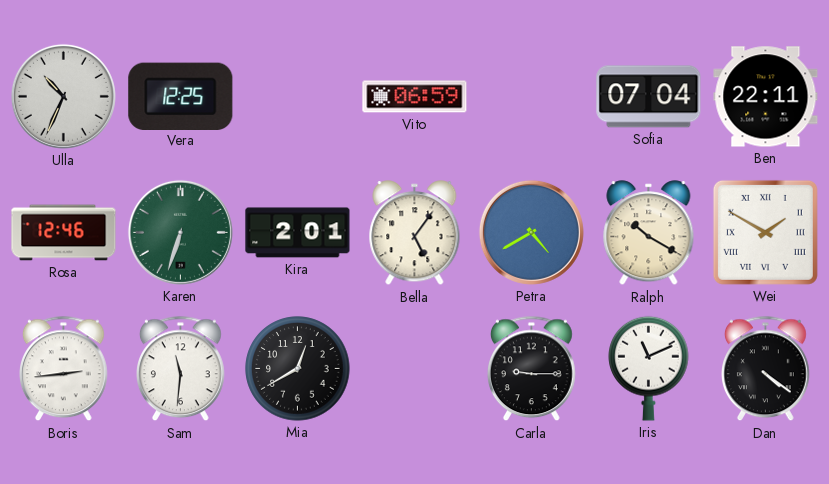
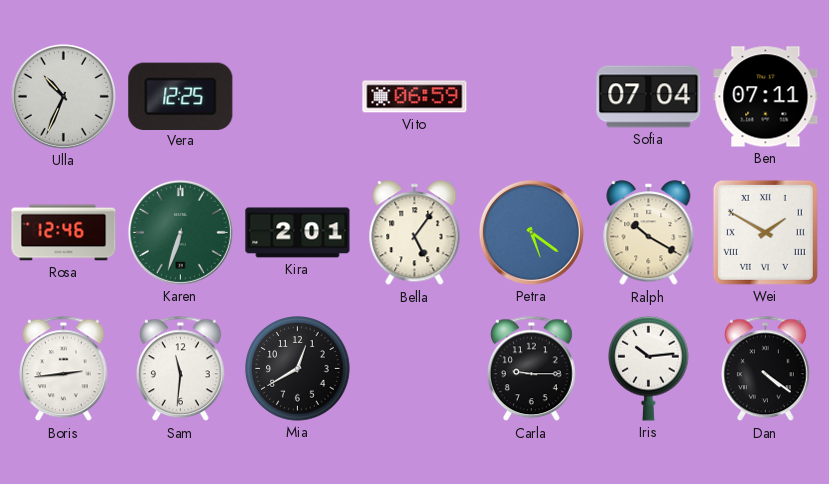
Ben: 22:11 -> 07:11
Petra: 4:40 -> 5:21
Iris: 11:11 -> 10:14
